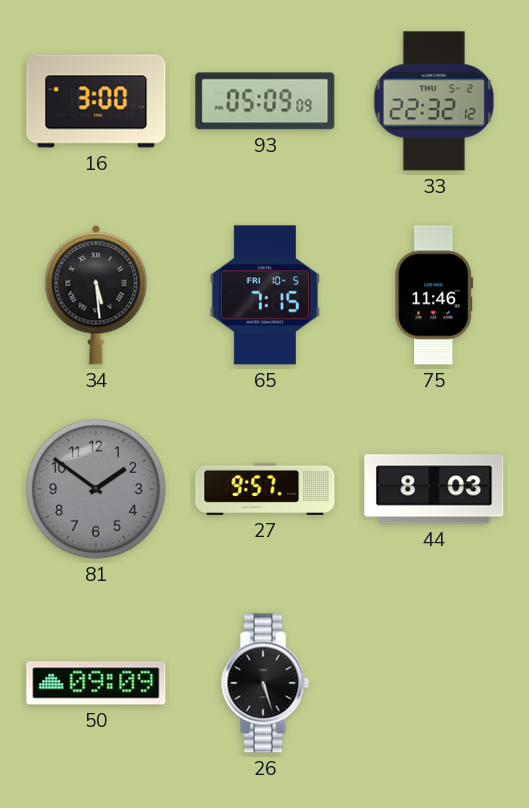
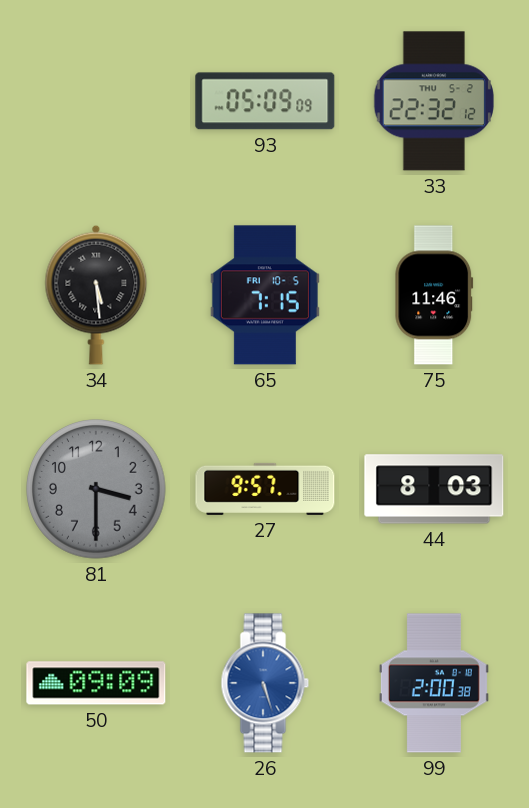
16: 3:00 -> none
81: 1:51 -> 3:30
26 dial: black -> blue
99: none -> 2:00
